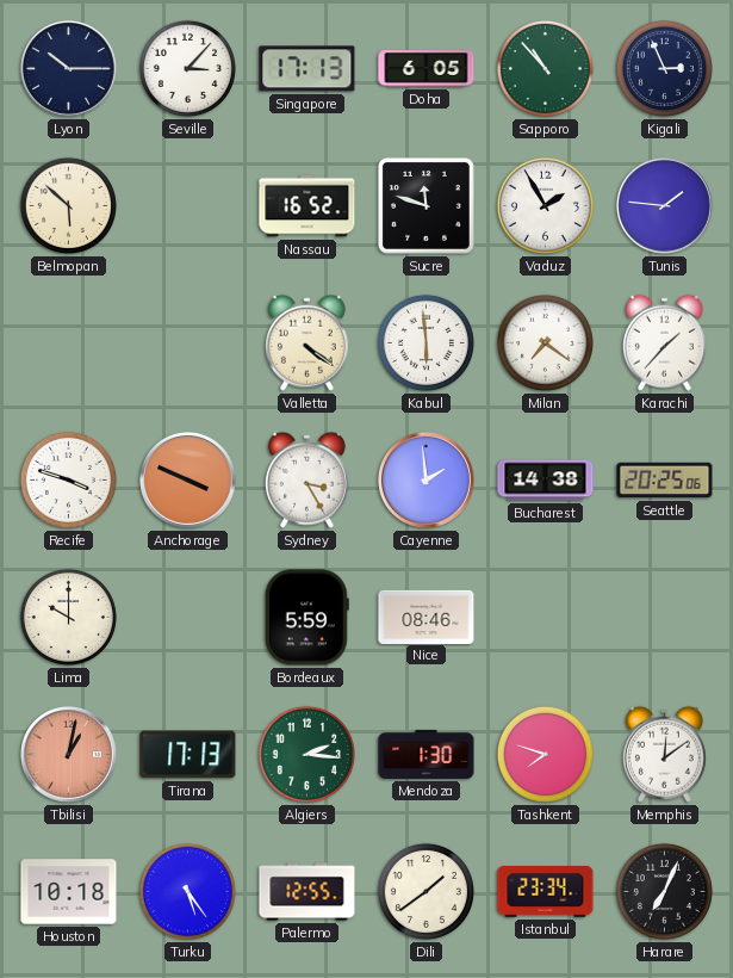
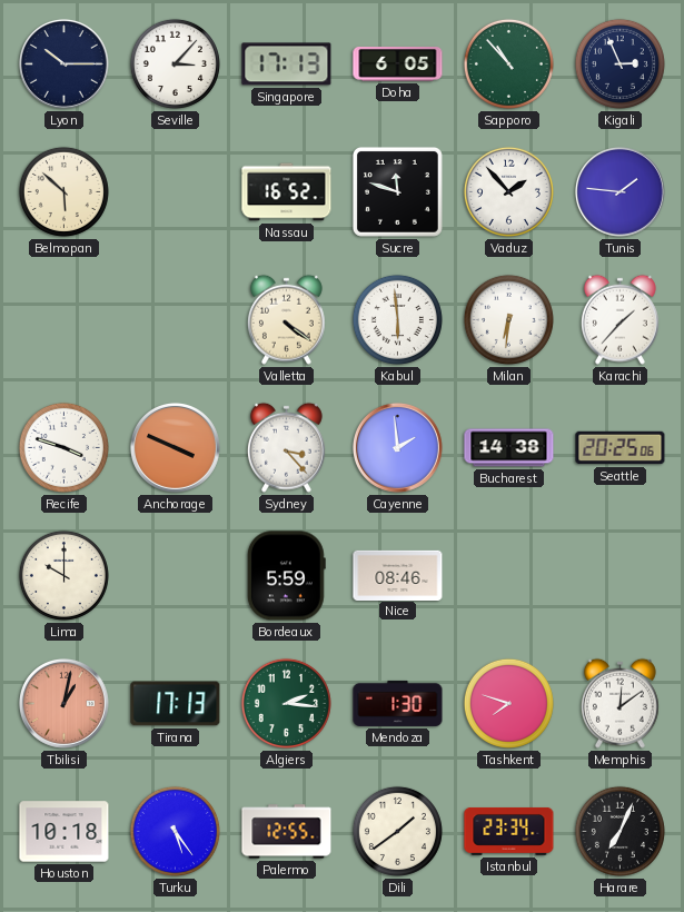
Vaduz: 1:55 -> 1:53
Milan: 7:21 -> 6:31
Sydney: 3:25 -> 3:23
